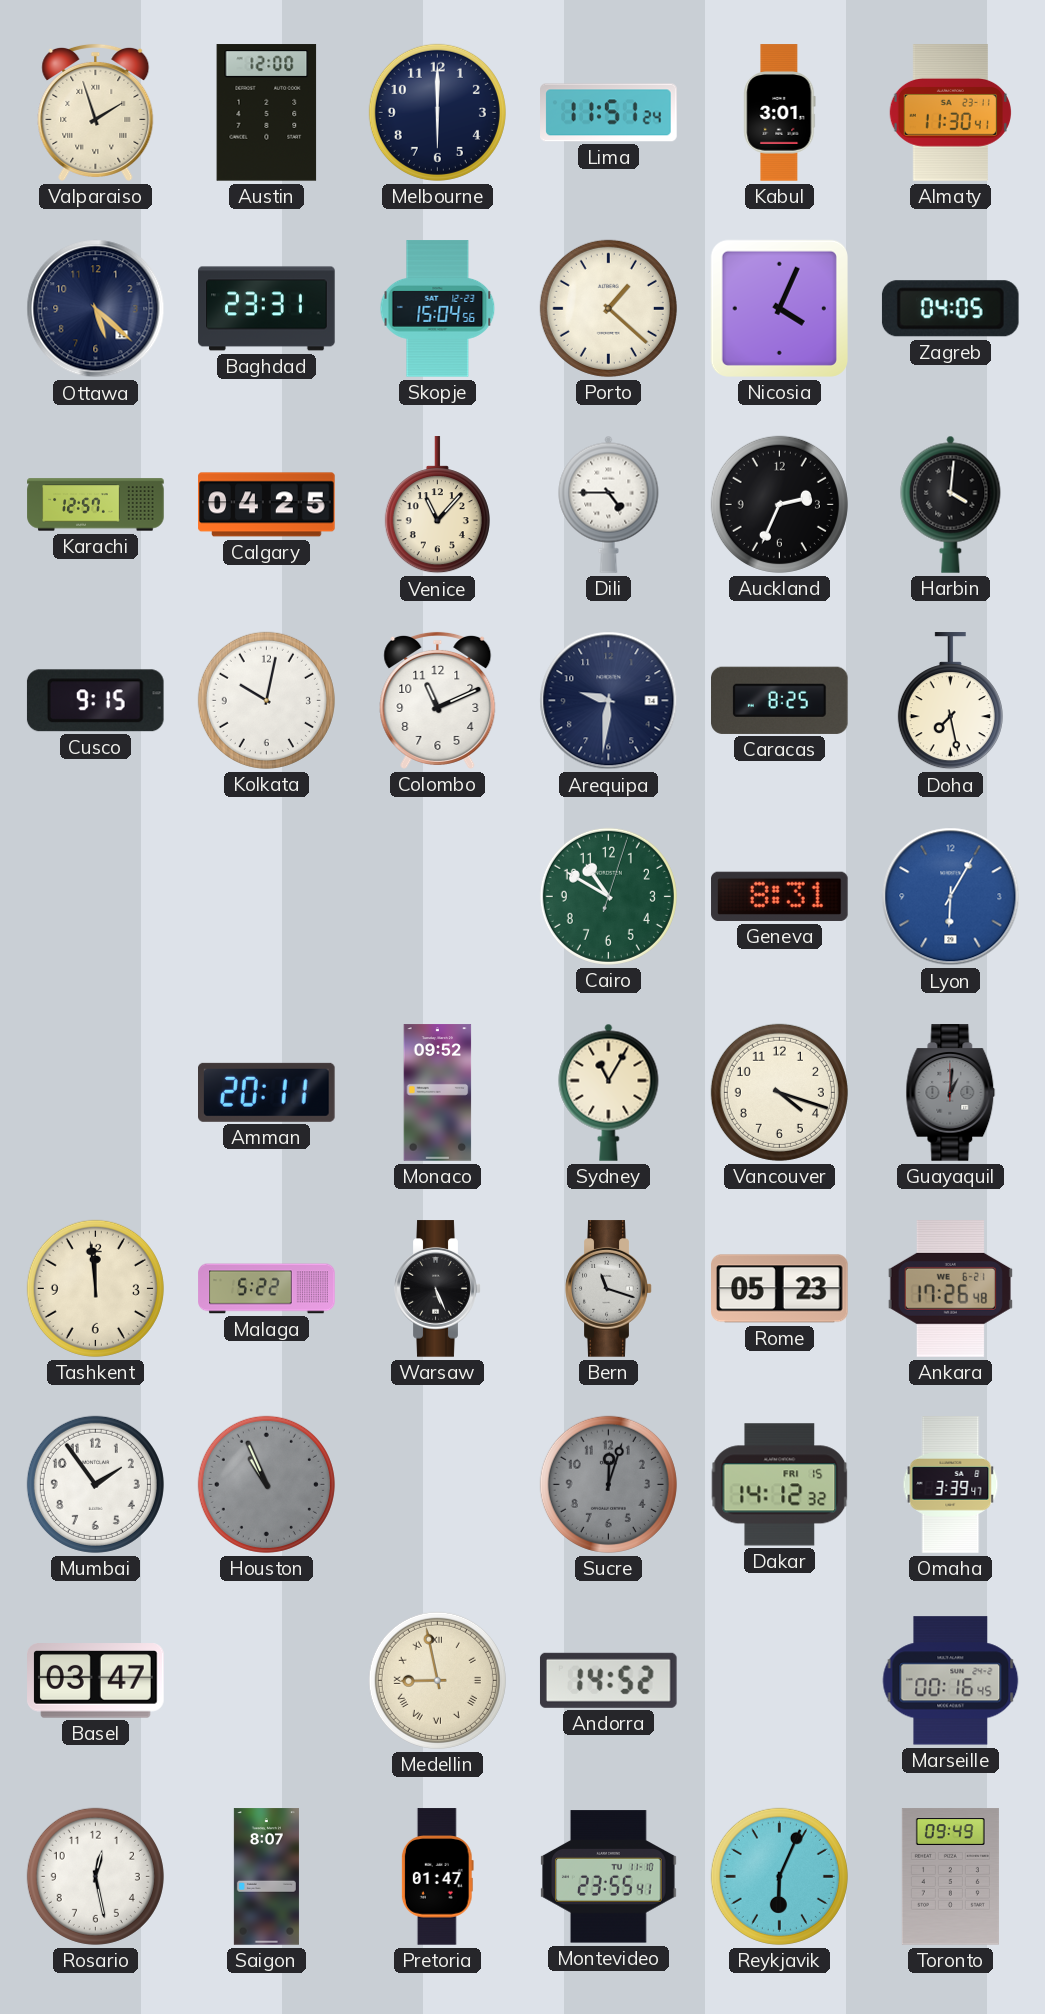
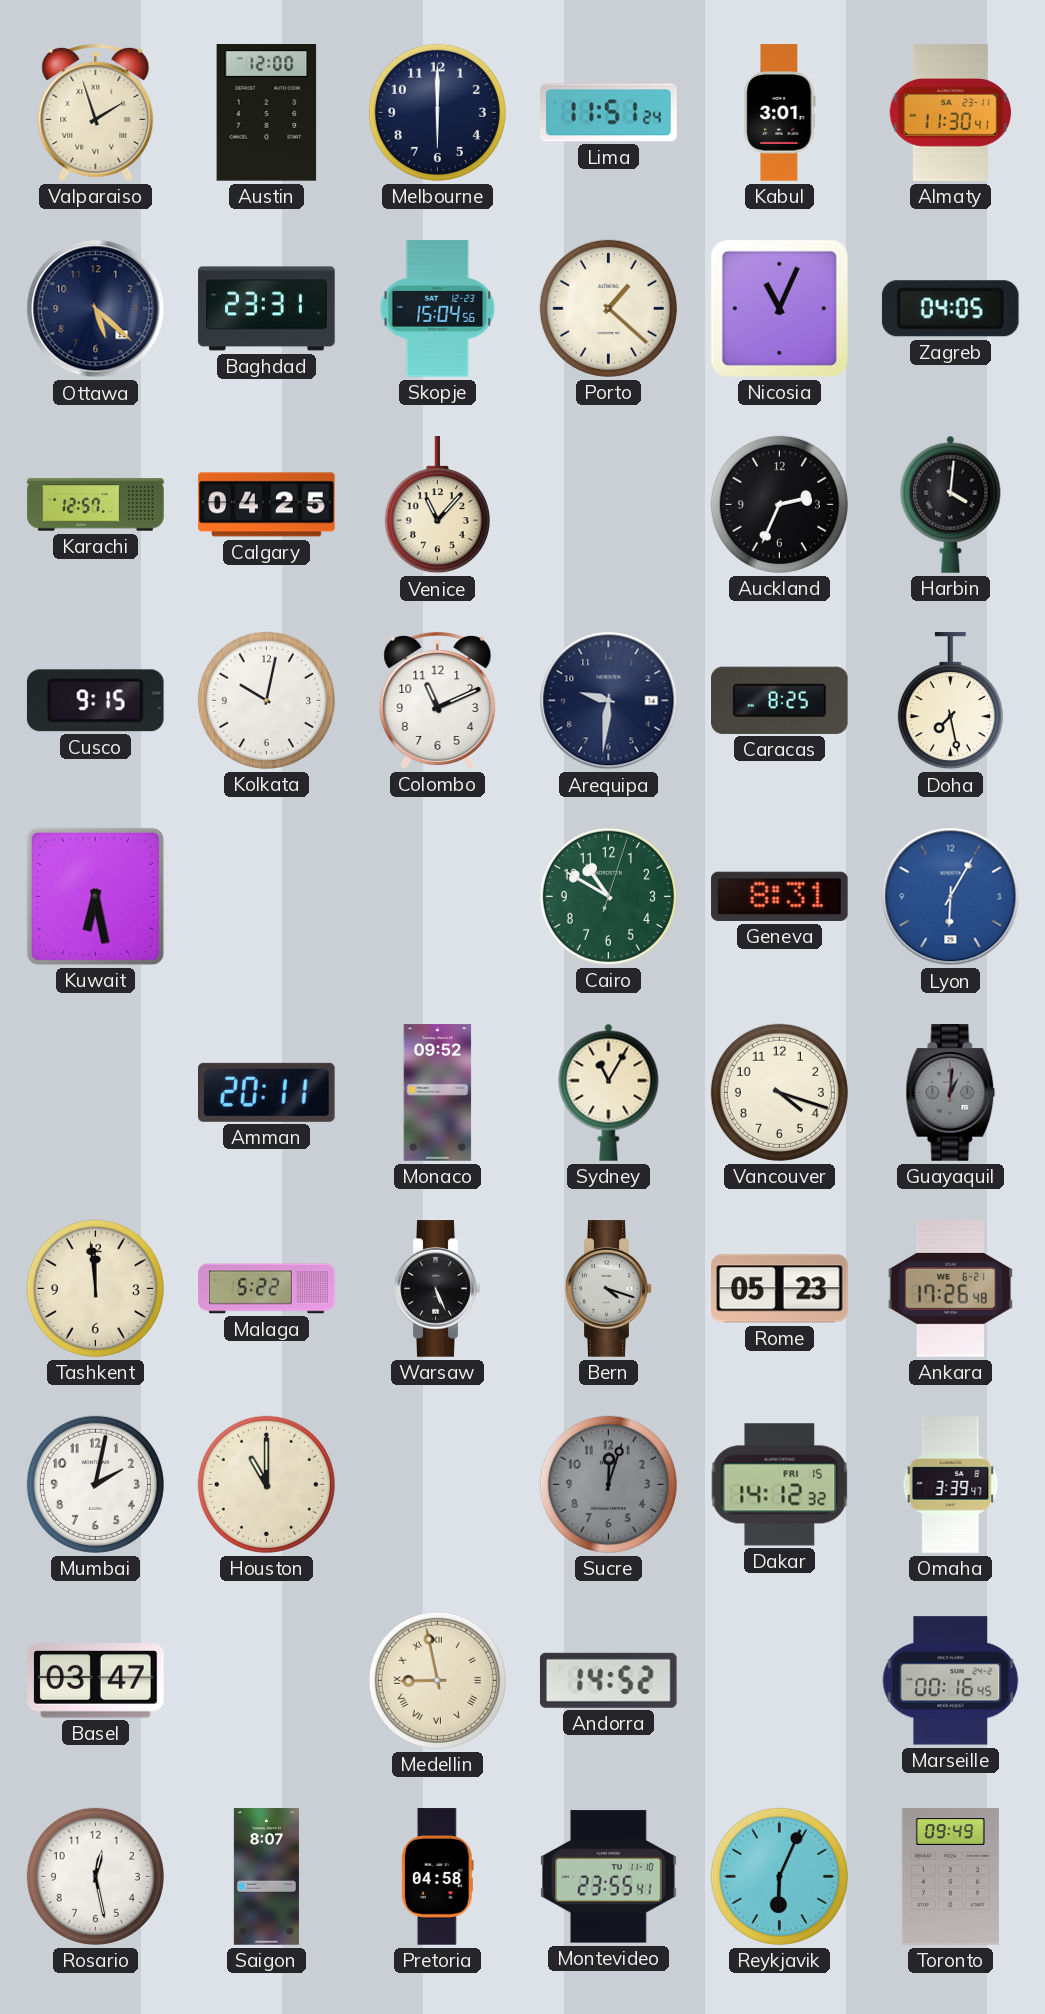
Nicosia: 4:04 -> 11:04
Dili: 4:45 -> none
Kuwait: none -> 6:28
Bern: 11:18 -> 4:18
Mumbai: 1:54 -> 2:02
Houston: 10:56 -> 11:00
Houston dial: grey -> cream
Pretoria: 01:47 -> 04:58
